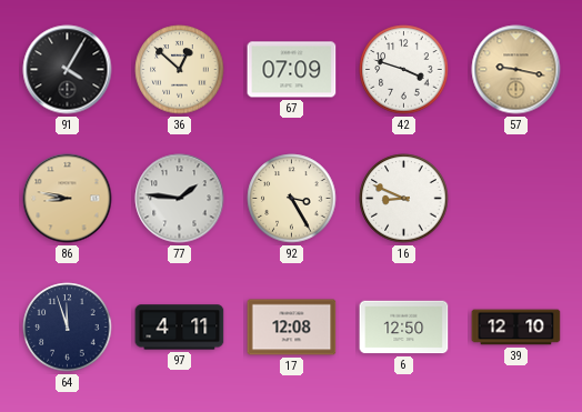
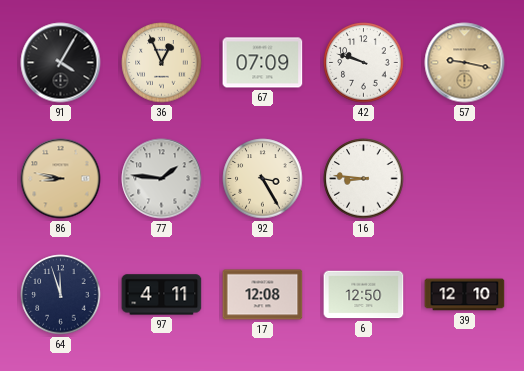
36: 12:52 -> 12:56
42: 3:48 -> 9:48
16: 8:49 -> 8:46
